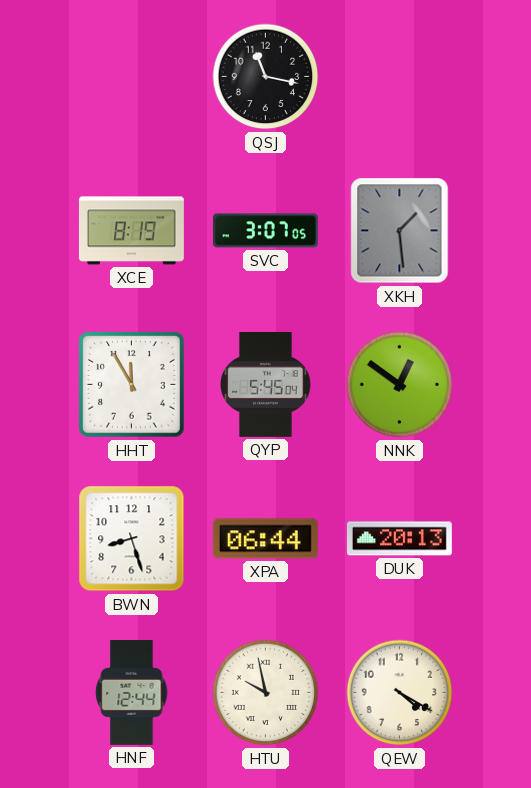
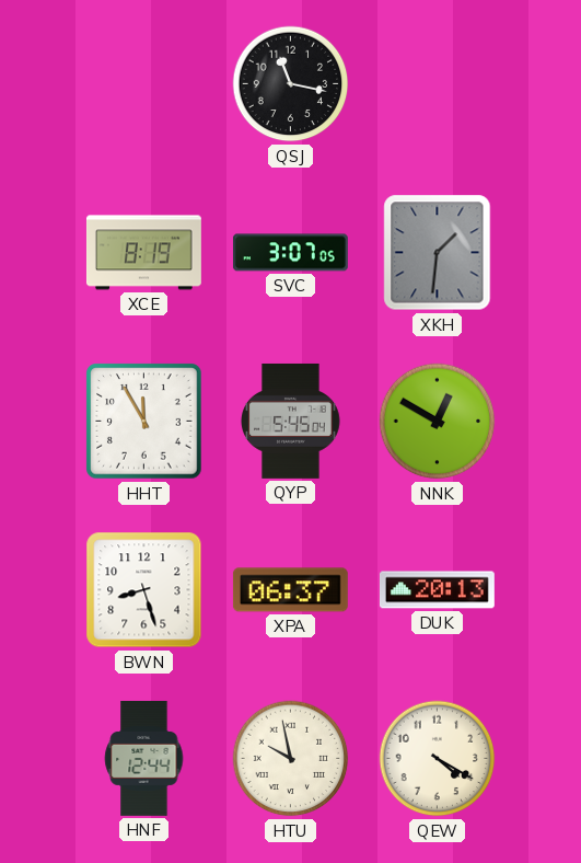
XKH: 1:29 -> 1:31
NNK: 12:51 -> 12:50
XPA: 06:44 -> 06:37
